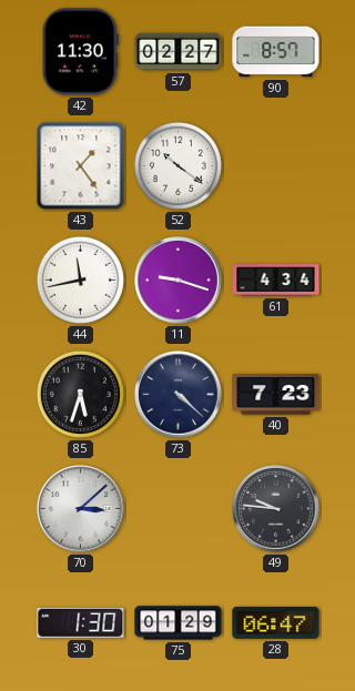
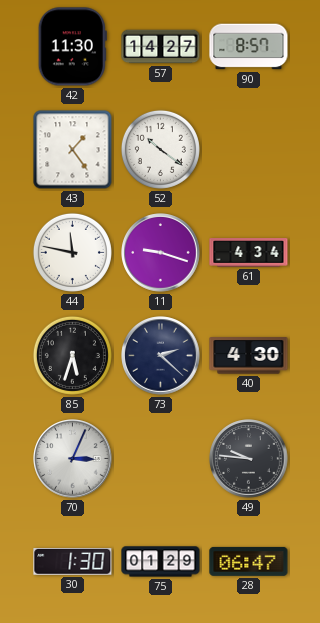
57: 02:27 -> 14:27
44: 11:43 -> 11:47
73: 4:22 -> 2:22
40: 7:23 -> 4:30
70: 3:08 -> 3:04
